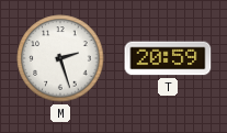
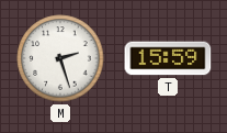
T: 20:59 -> 15:59
